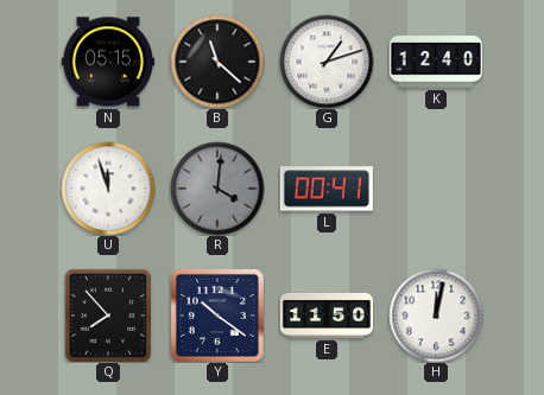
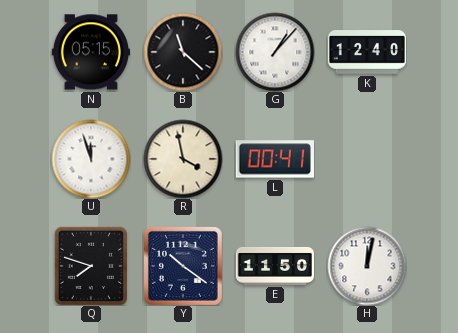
G: 1:12 -> 1:07
R: 4:01 -> 3:58
R dial: grey -> cream
Q: 7:53 -> 7:48
